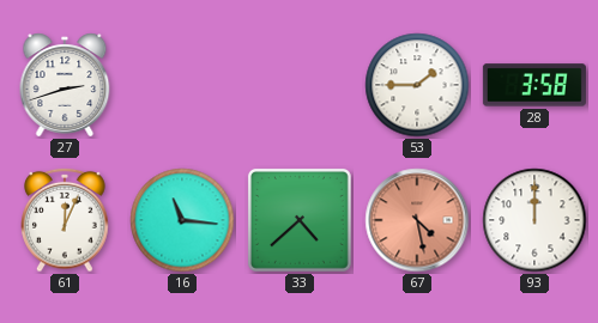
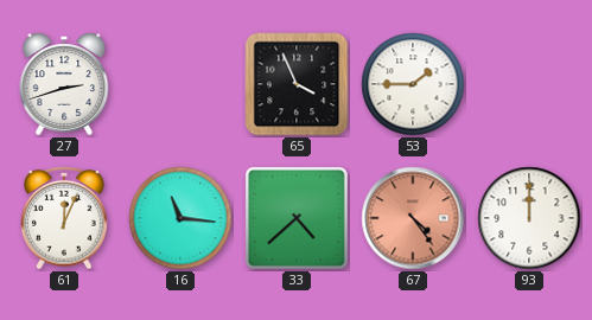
65: none -> 3:56
28: 3:58 -> none
67: 4:28 -> 4:24
